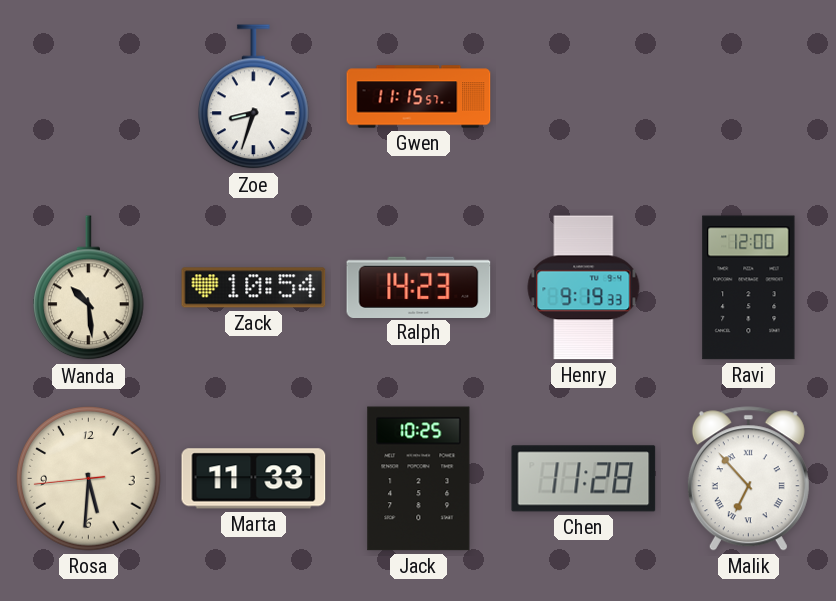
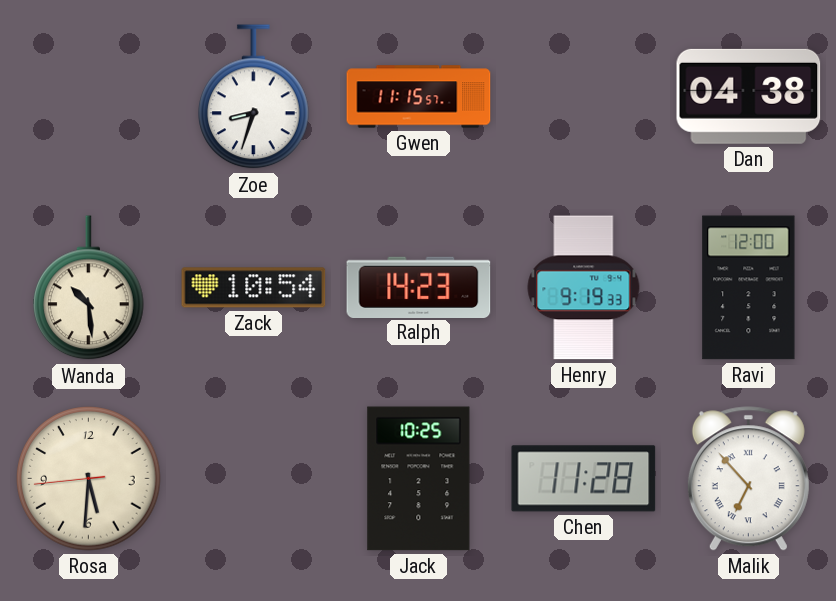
Dan: none -> 04:38
Marta: 11:33 -> none
